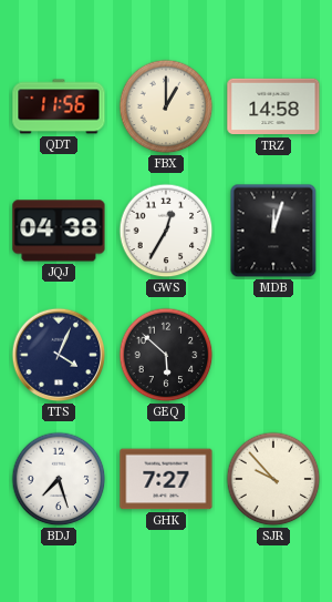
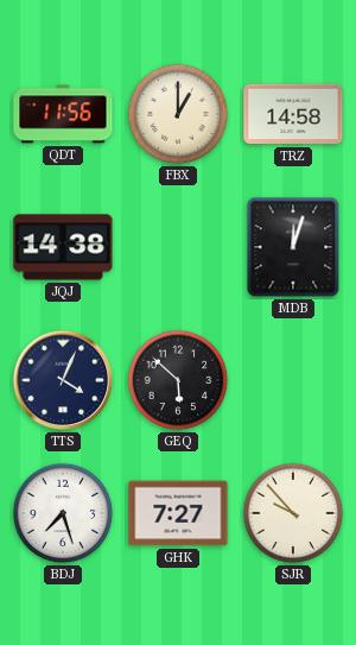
JQJ: 04:38 -> 14:38
GWS: 12:35 -> none
